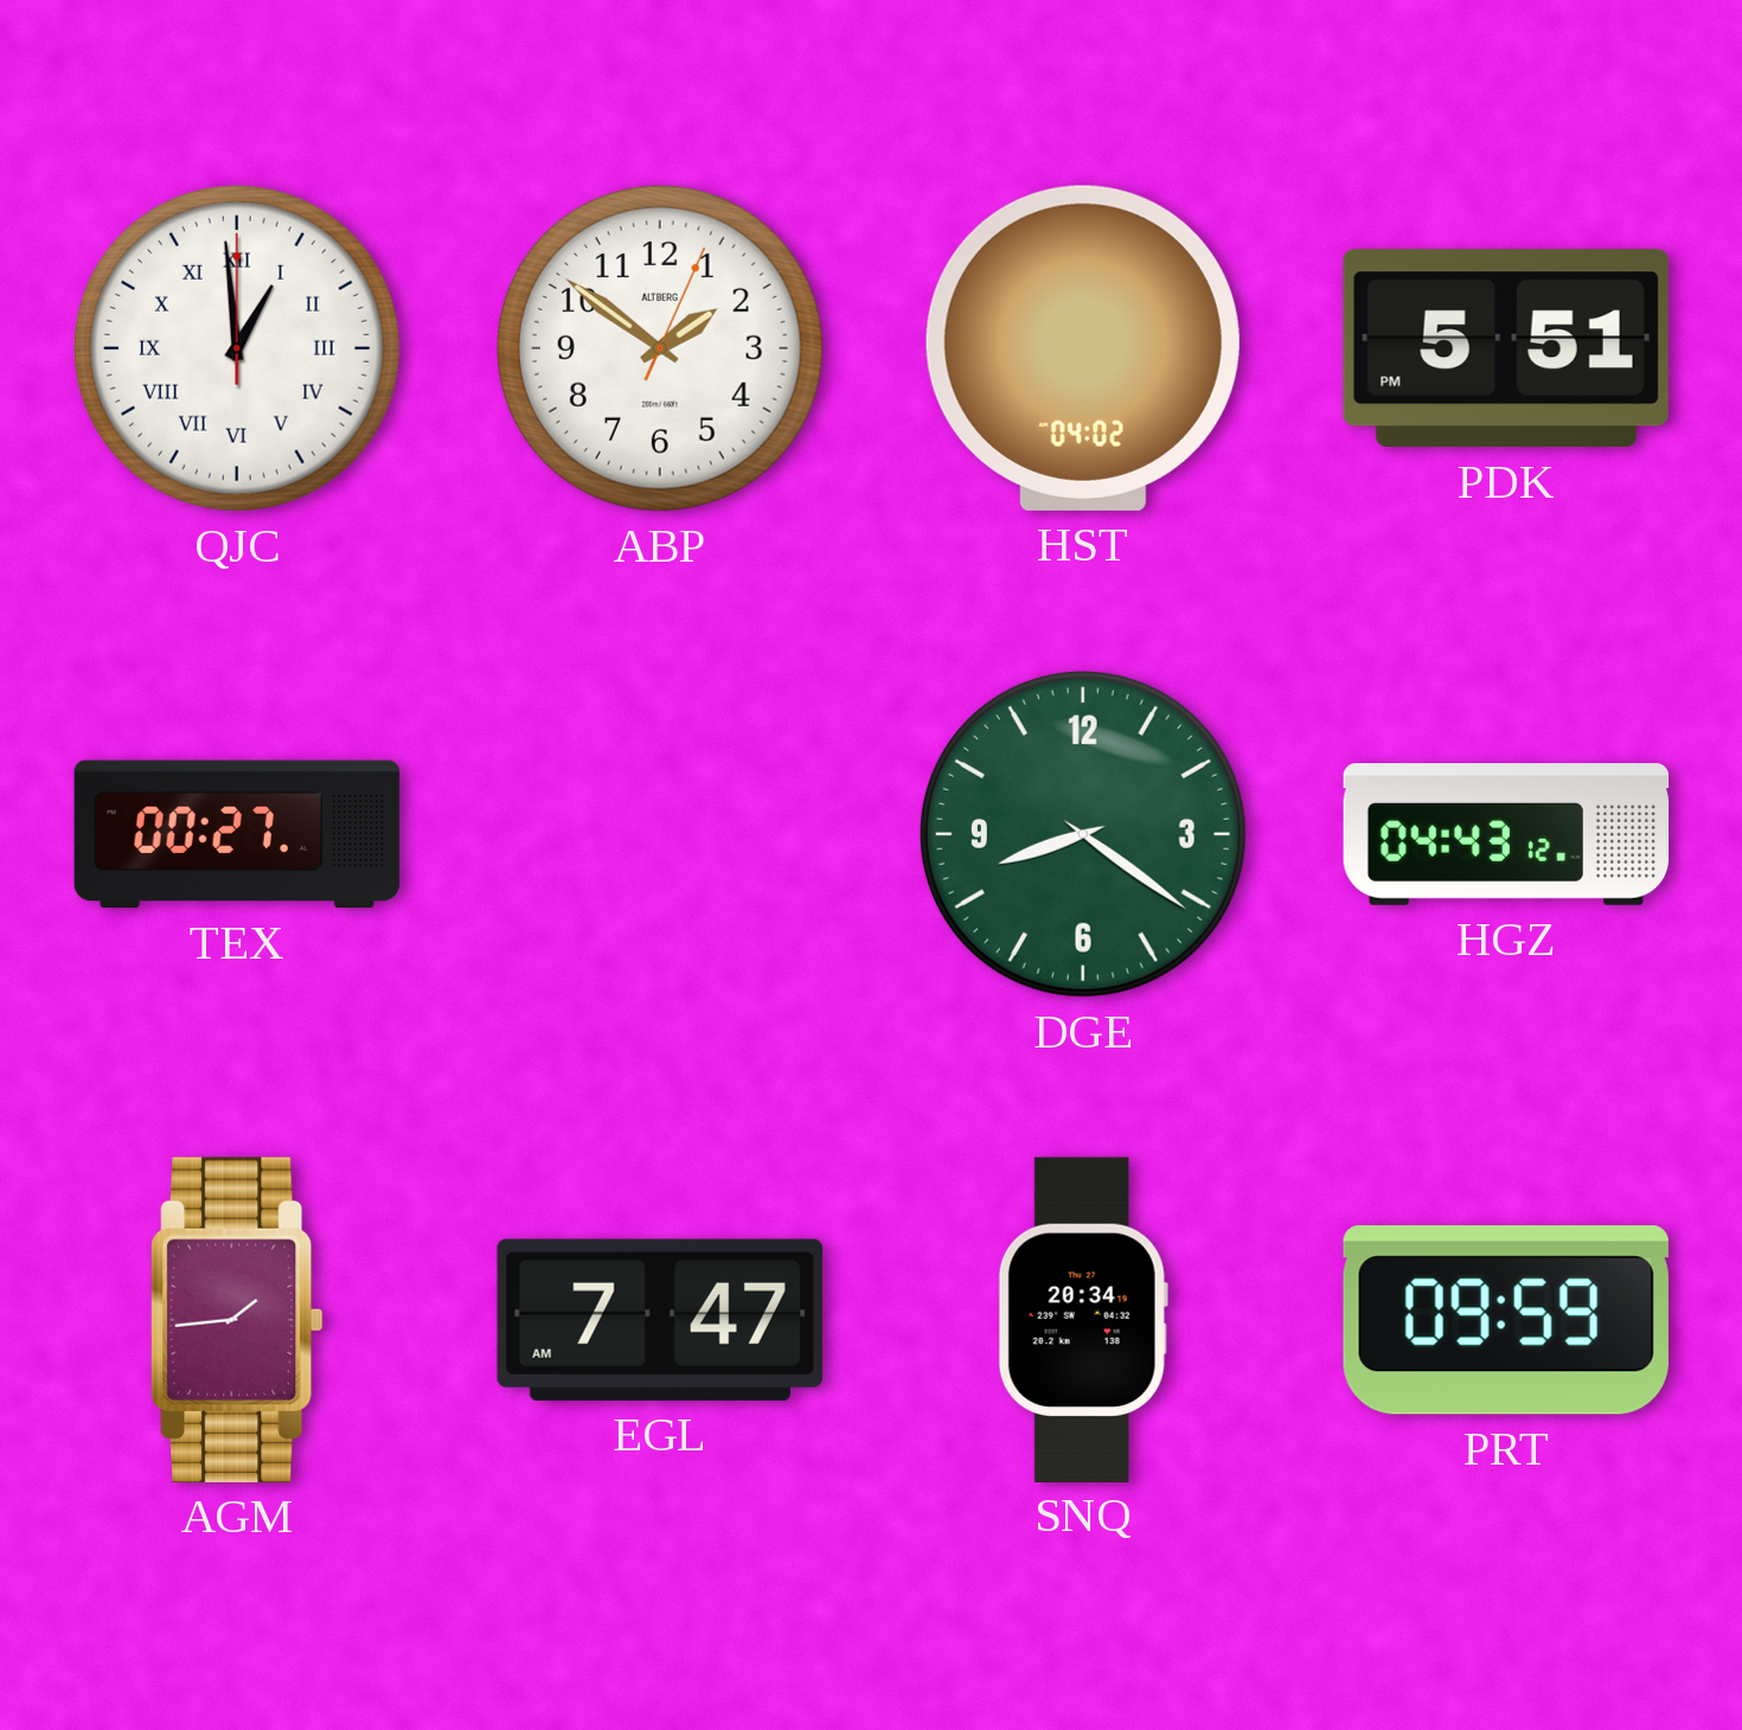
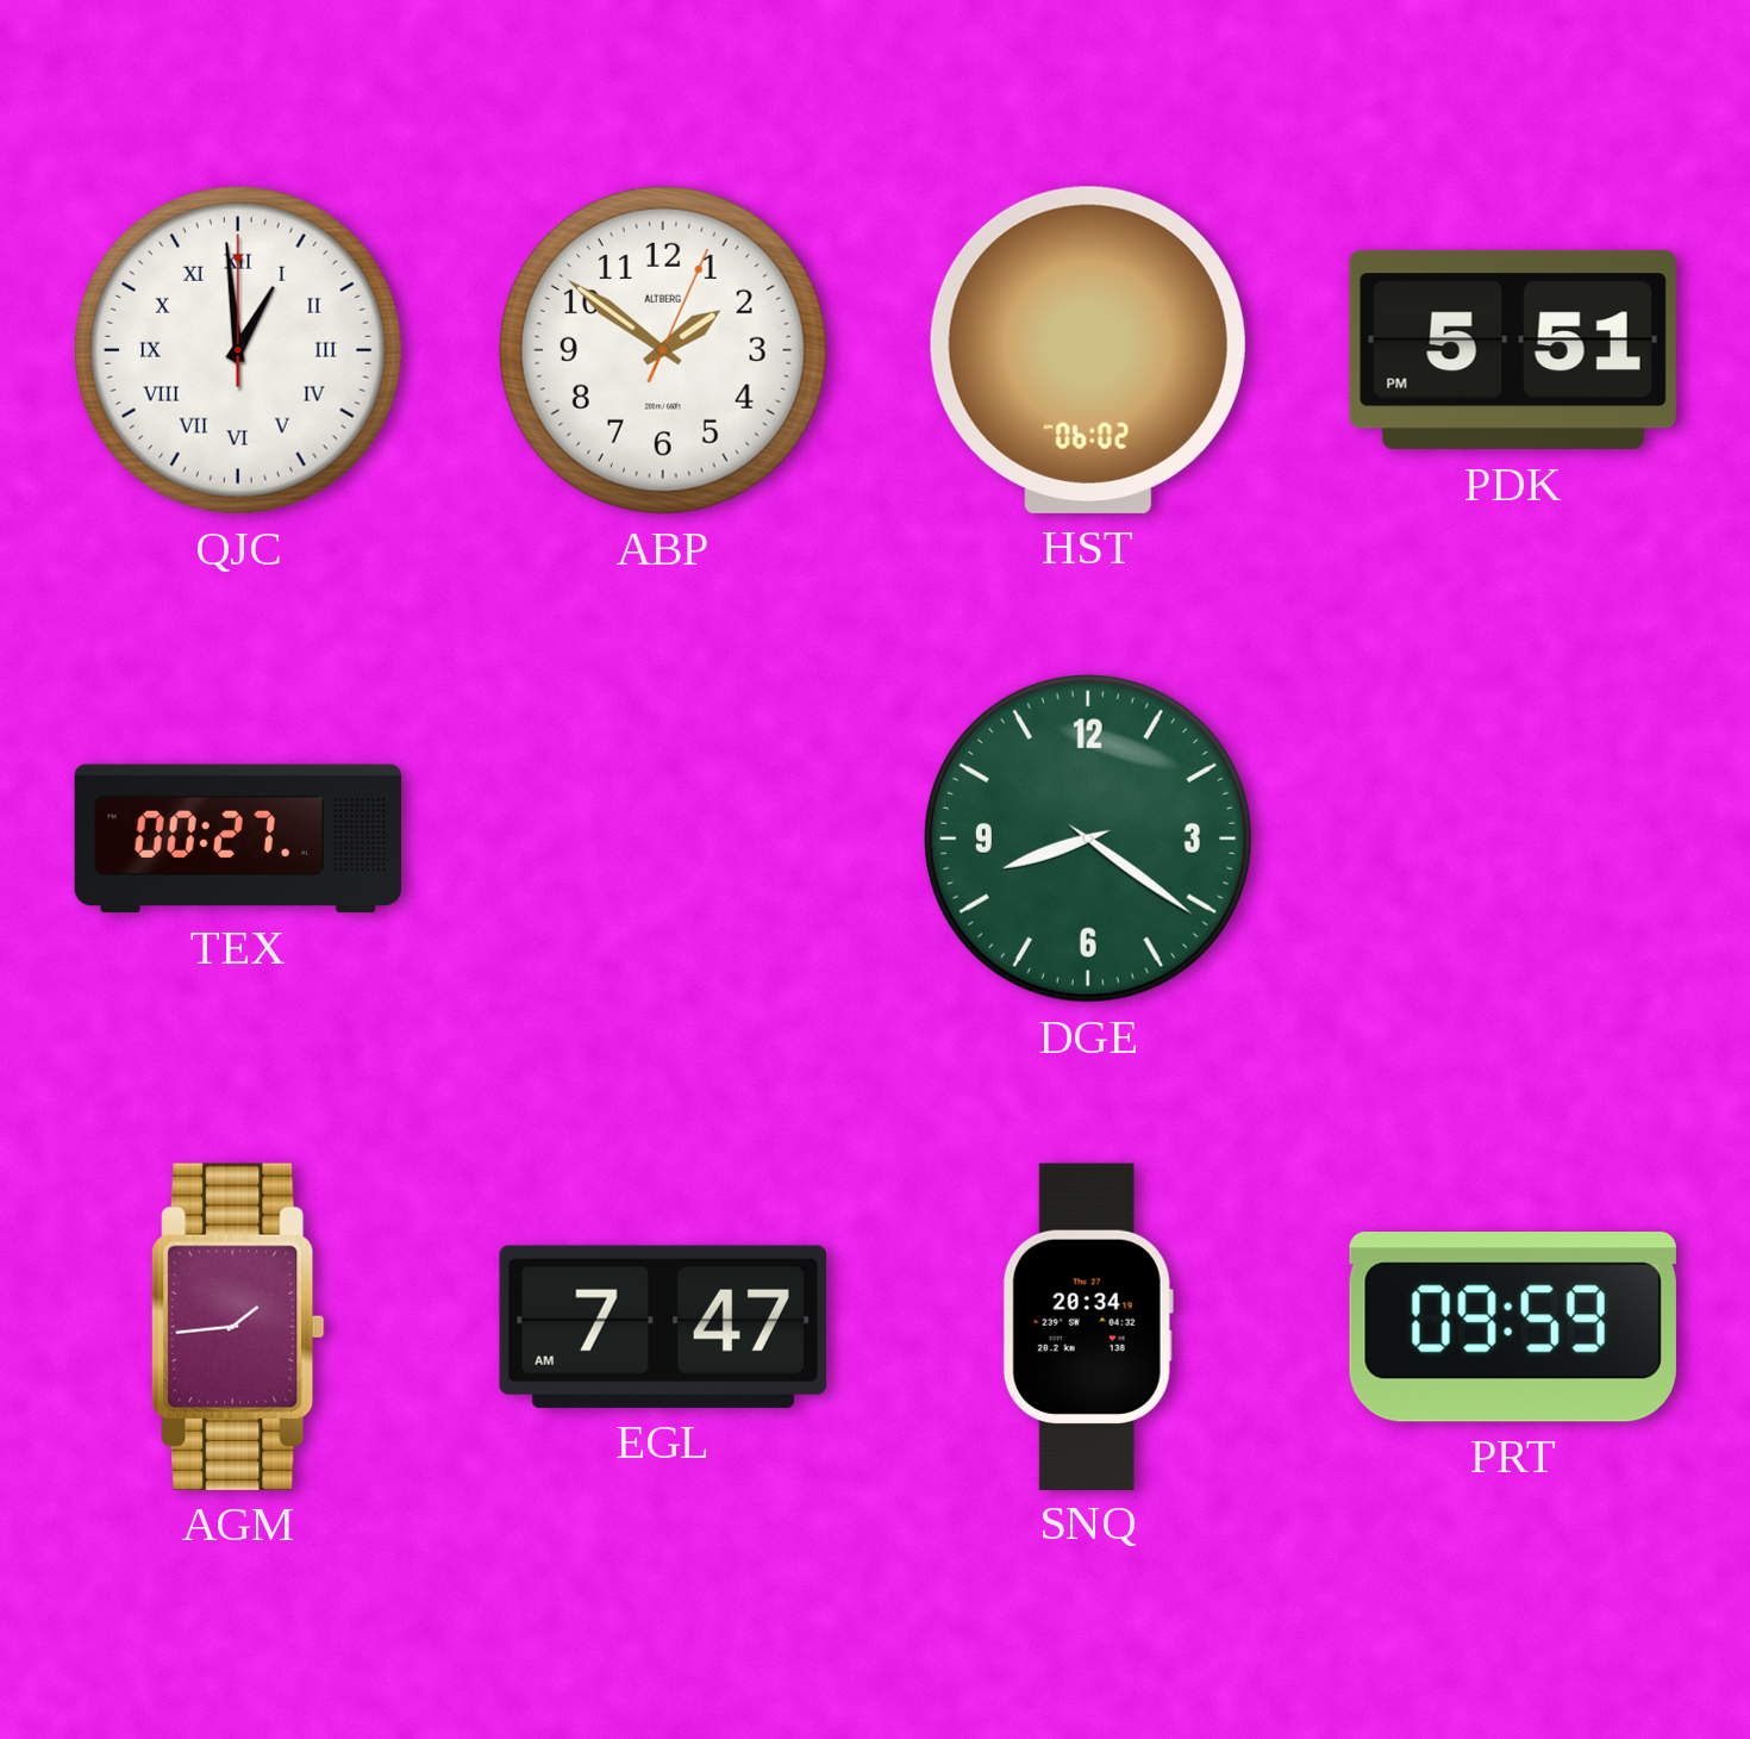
HST: 04:02 -> 06:02
HGZ: 04:43 -> none
